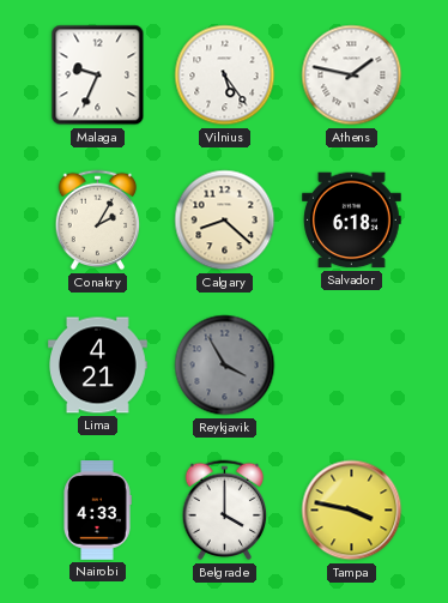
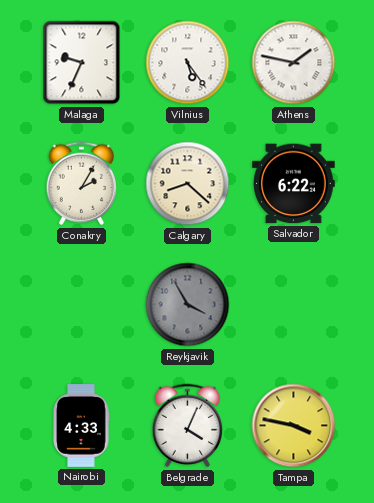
Salvador: 6:18 -> 6:22
Lima: 4:21 -> none
Belgrade: 4:00 -> 4:04
